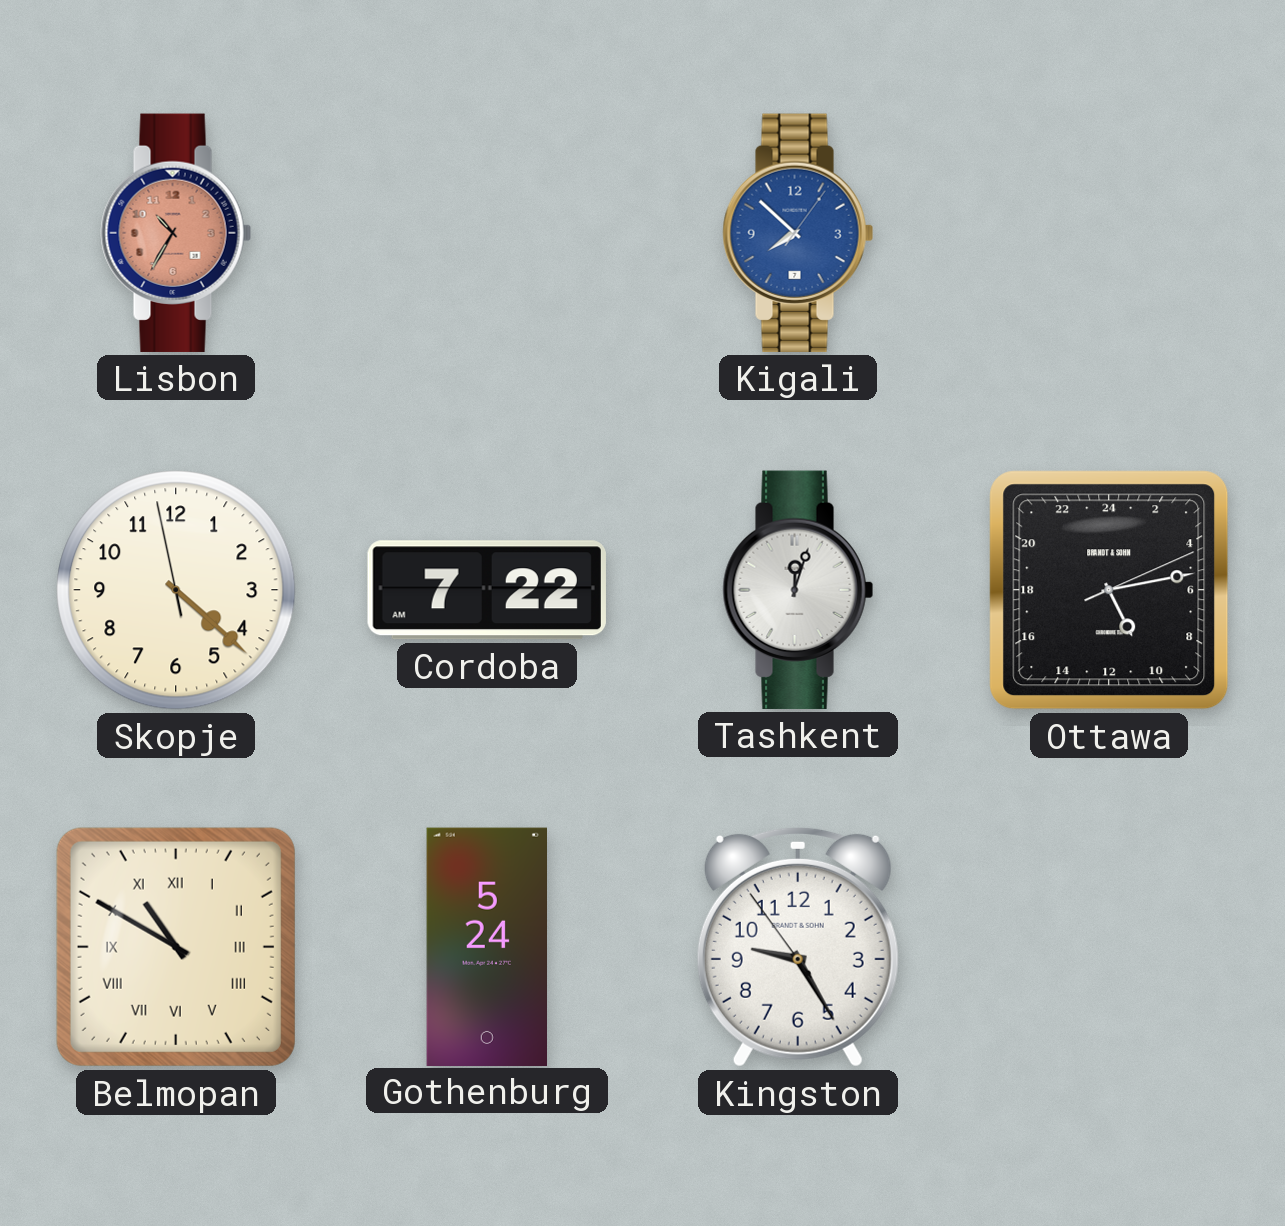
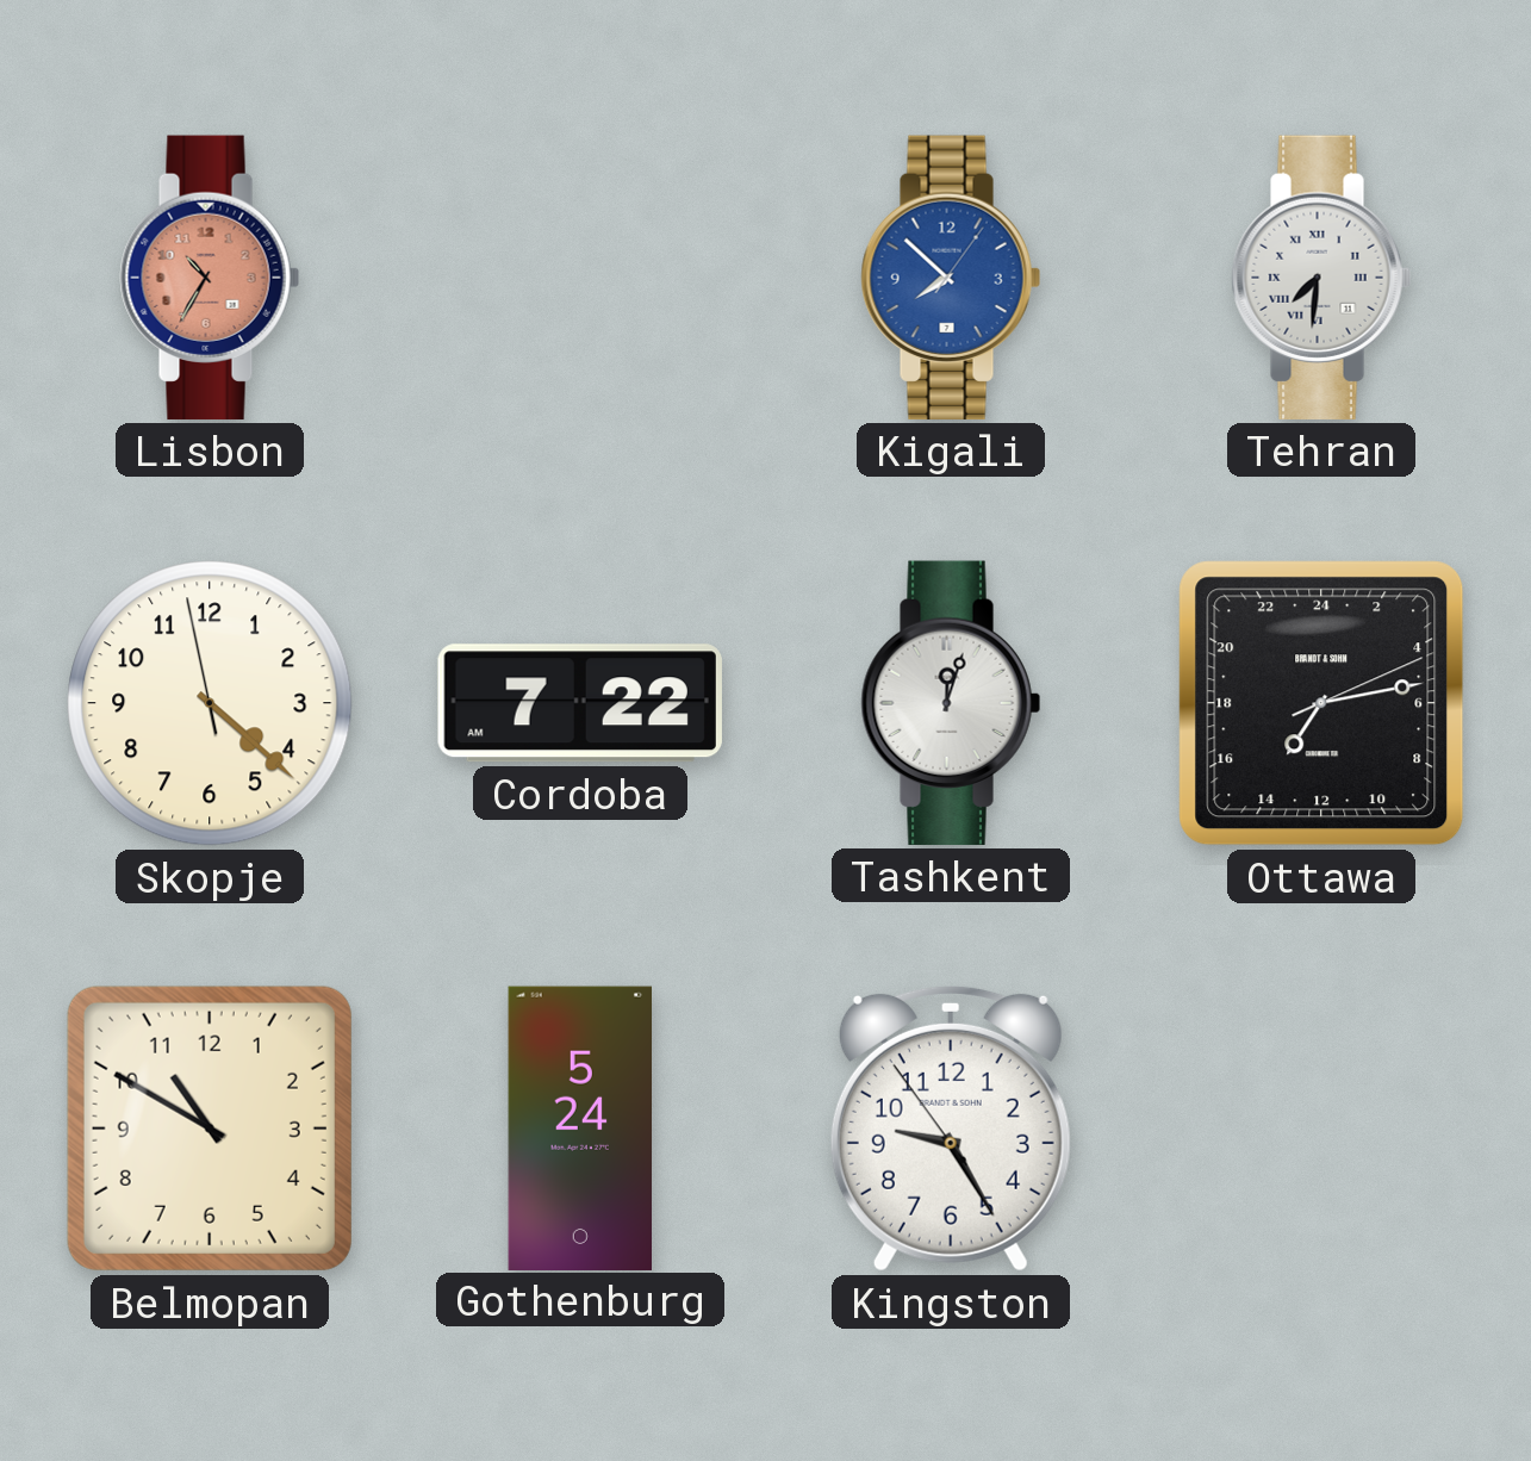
Tehran: none -> 7:31
Ottawa: 10:13 -> 14:13
Belmopan numerals: Roman -> Arabic
